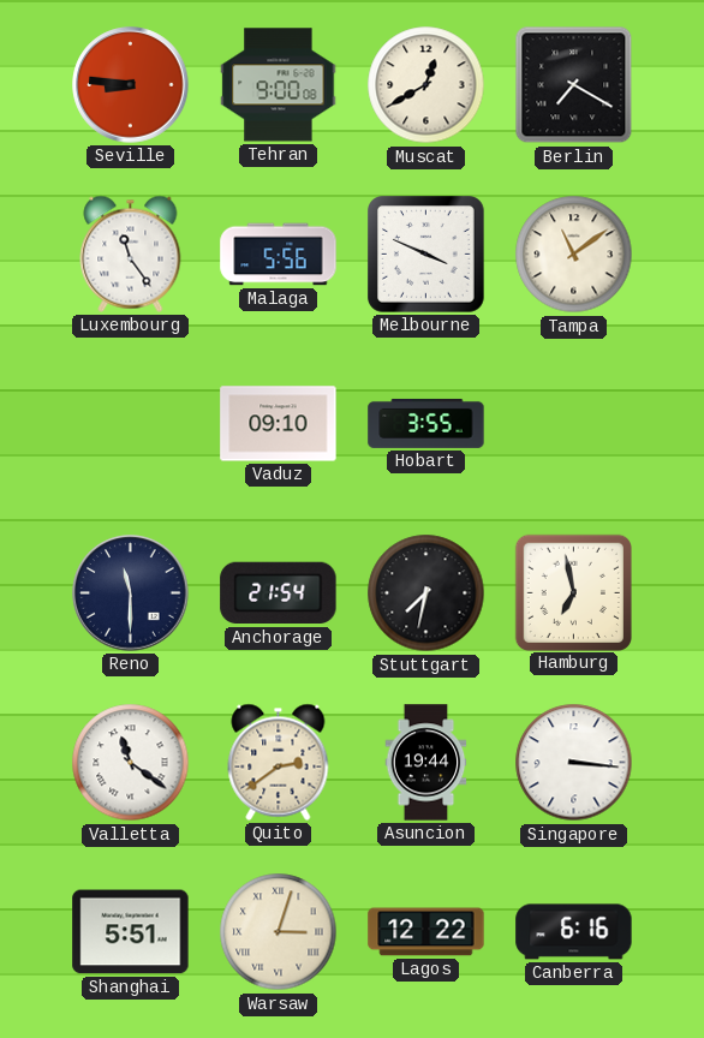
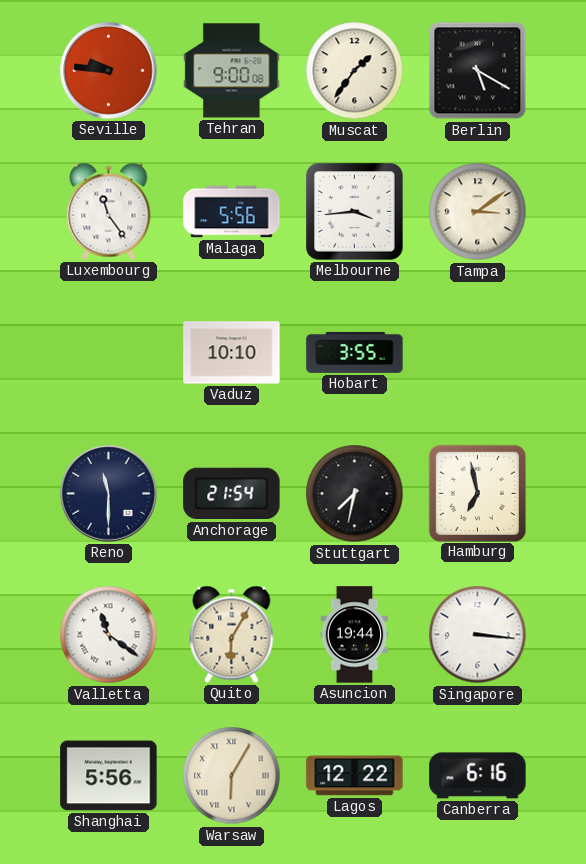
Seville: 8:46 -> 9:46
Muscat: 12:40 -> 1:36
Berlin: 7:20 -> 5:20
Melbourne: 3:49 -> 3:44
Tampa: 11:09 -> 3:09
Vaduz: 09:10 -> 10:10
Quito: 2:39 -> 6:05
Shanghai: 5:51 -> 5:56
Warsaw: 3:03 -> 6:05
